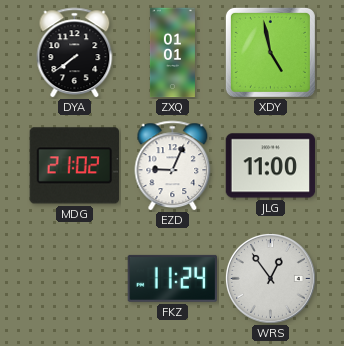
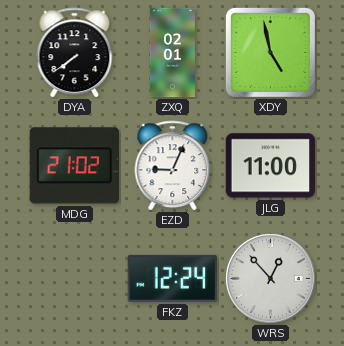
ZXQ: 01:01 -> 02:01
FKZ: 11:24 -> 12:24
WRS: 12:54 -> 12:53
